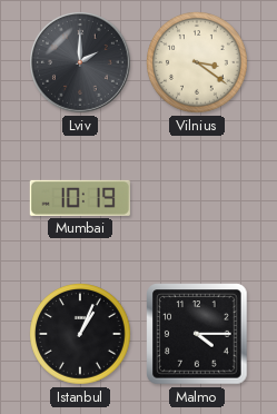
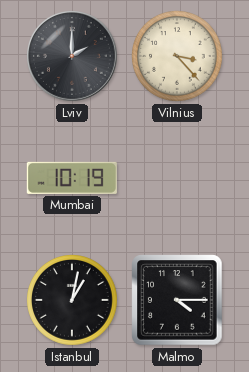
Vilnius: 3:21 -> 3:23
Istanbul: 1:04 -> 1:02
